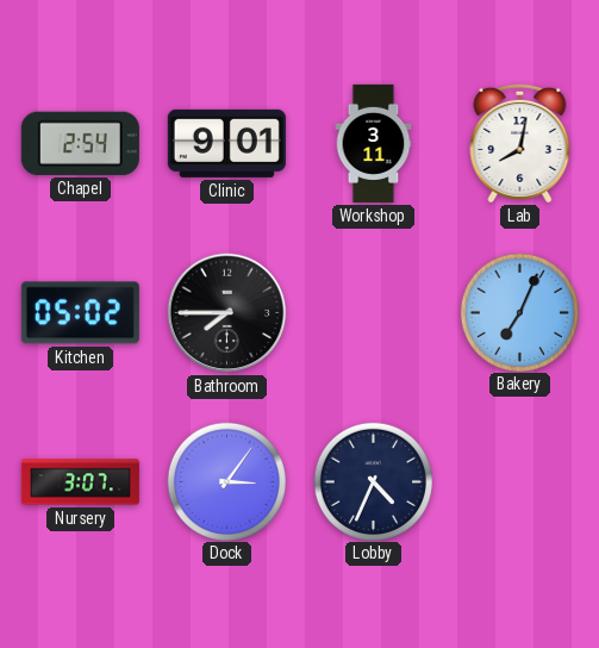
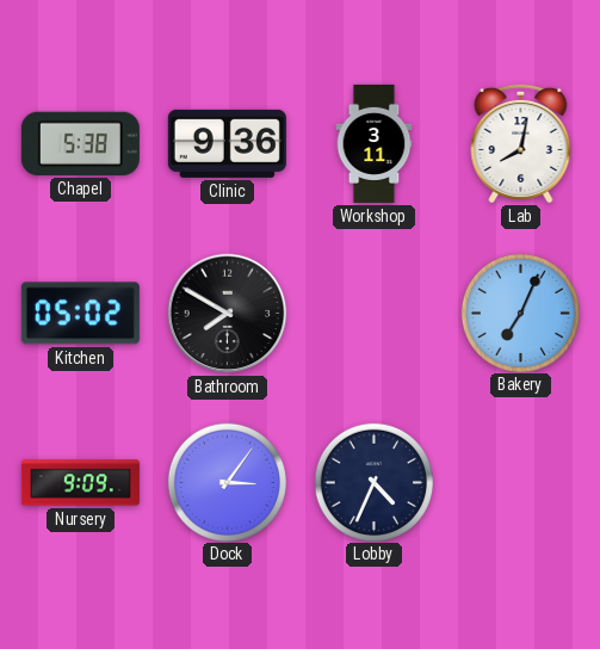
Chapel: 2:54 -> 5:38
Clinic: 9:01 -> 9:36
Bathroom: 7:45 -> 7:50
Nursery: 3:07 -> 9:09
